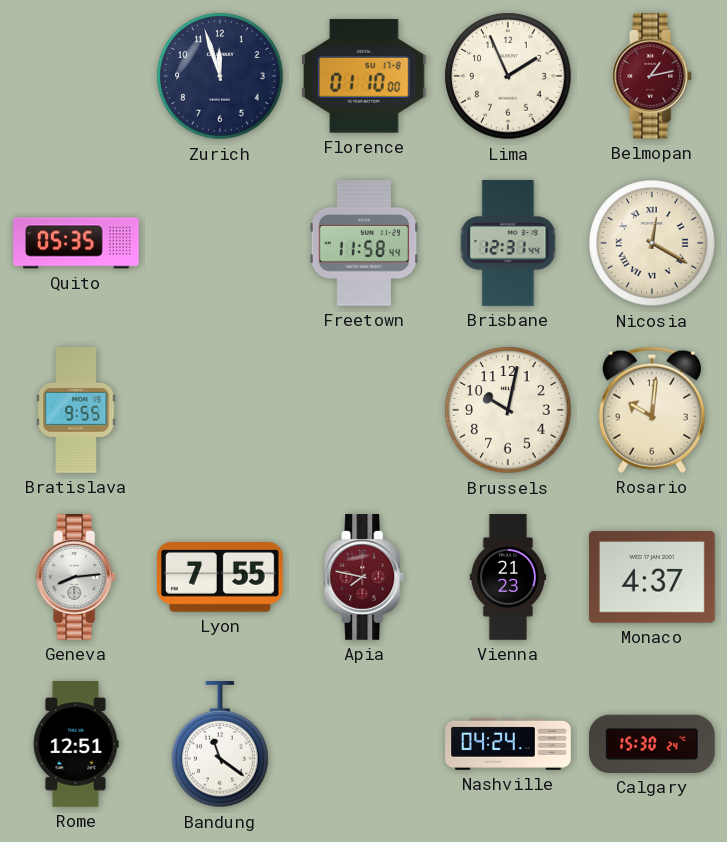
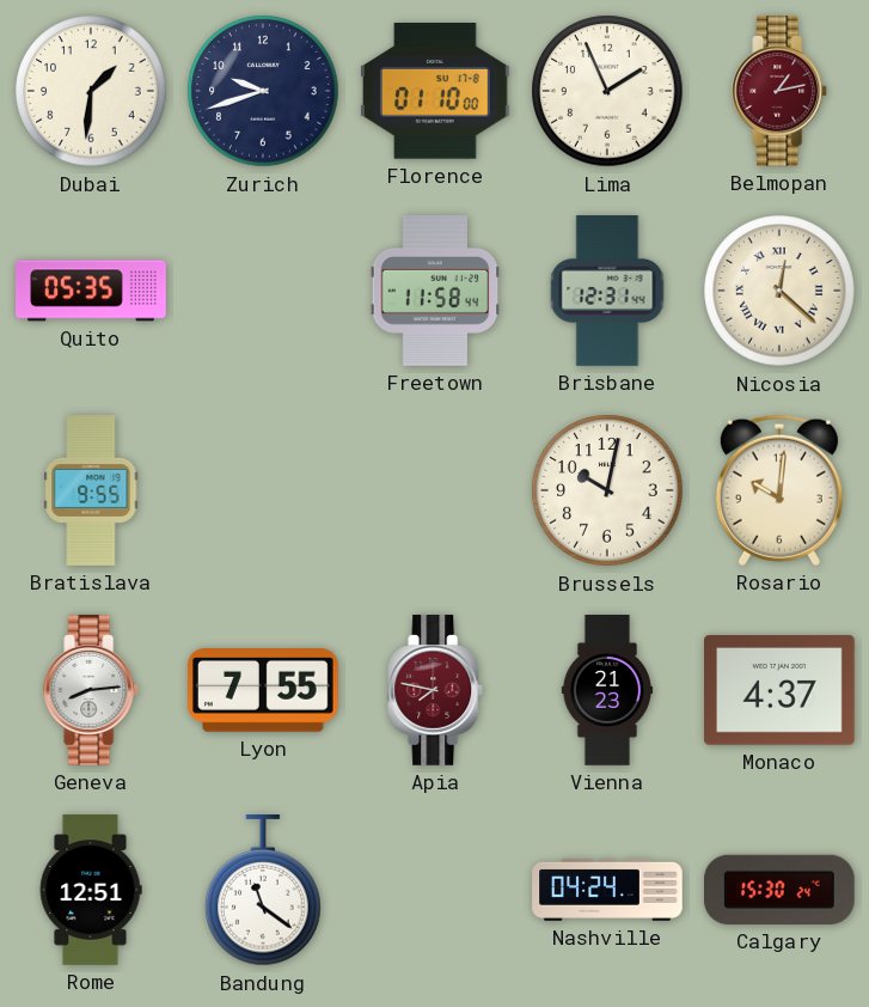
Dubai: none -> 1:31
Zurich: 11:57 -> 9:42
Nicosia: 12:20 -> 12:22
